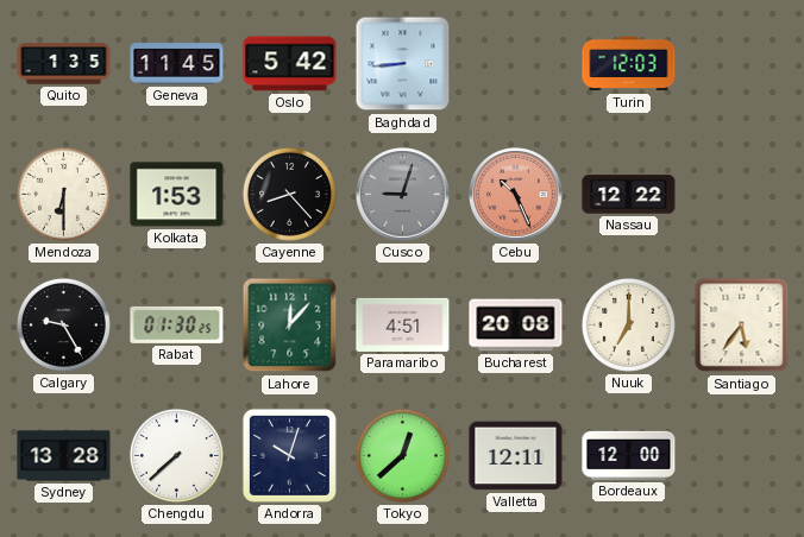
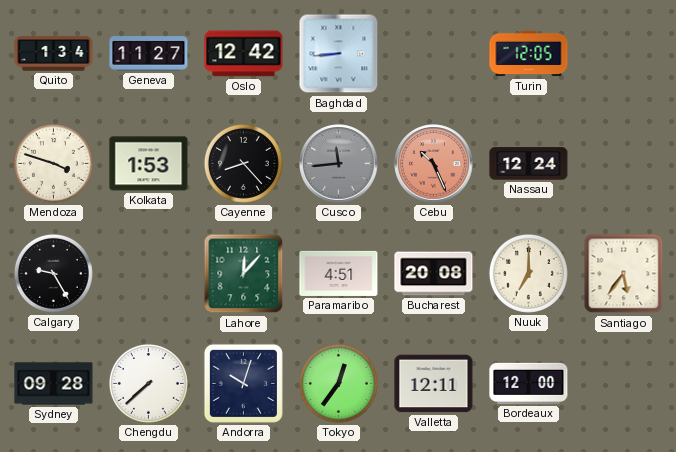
Quito: 1:35 -> 1:34
Geneva: 11:45 -> 11:27
Oslo: 5:42 -> 12:42
Turin: 12:03 -> 12:05
Mendoza: 6:30 -> 3:48
Cusco: 9:03 -> 11:44
Nassau: 12:22 -> 12:24
Rabat: 01:30 -> none
Sydney: 13:28 -> 09:28
Tokyo: 12:38 -> 12:36
